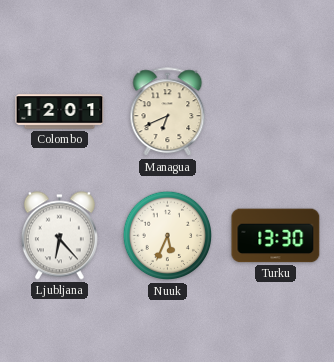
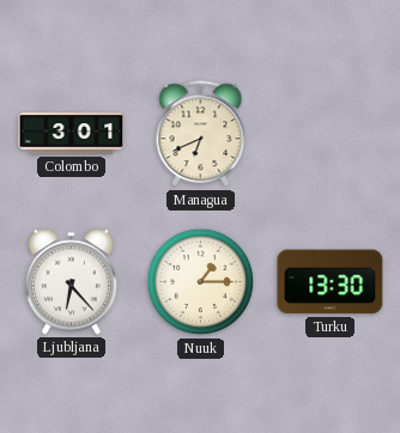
Colombo: 12:01 -> 3:01
Nuuk: 5:34 -> 1:15
